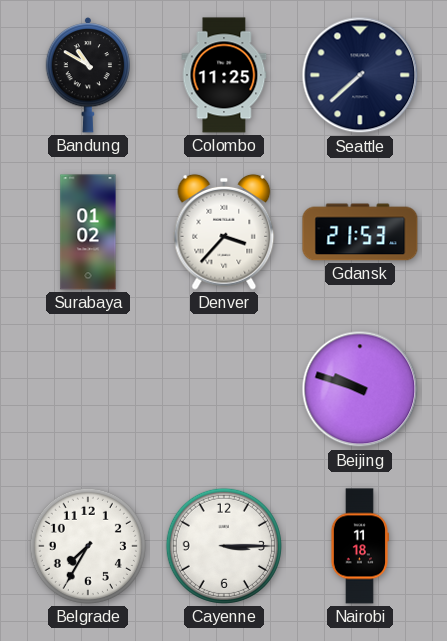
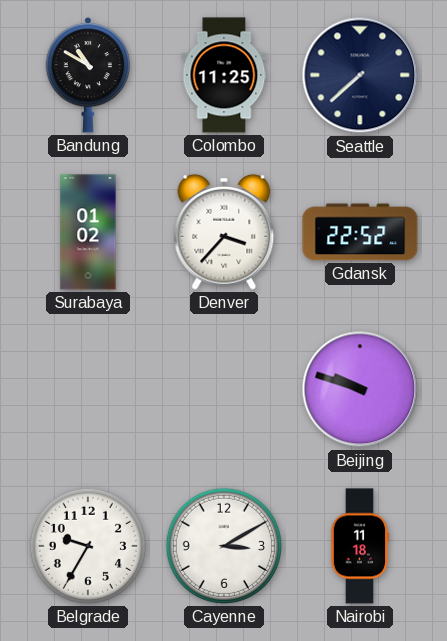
Gdansk: 21:53 -> 22:52
Belgrade: 7:35 -> 9:35
Cayenne: 3:15 -> 3:10
